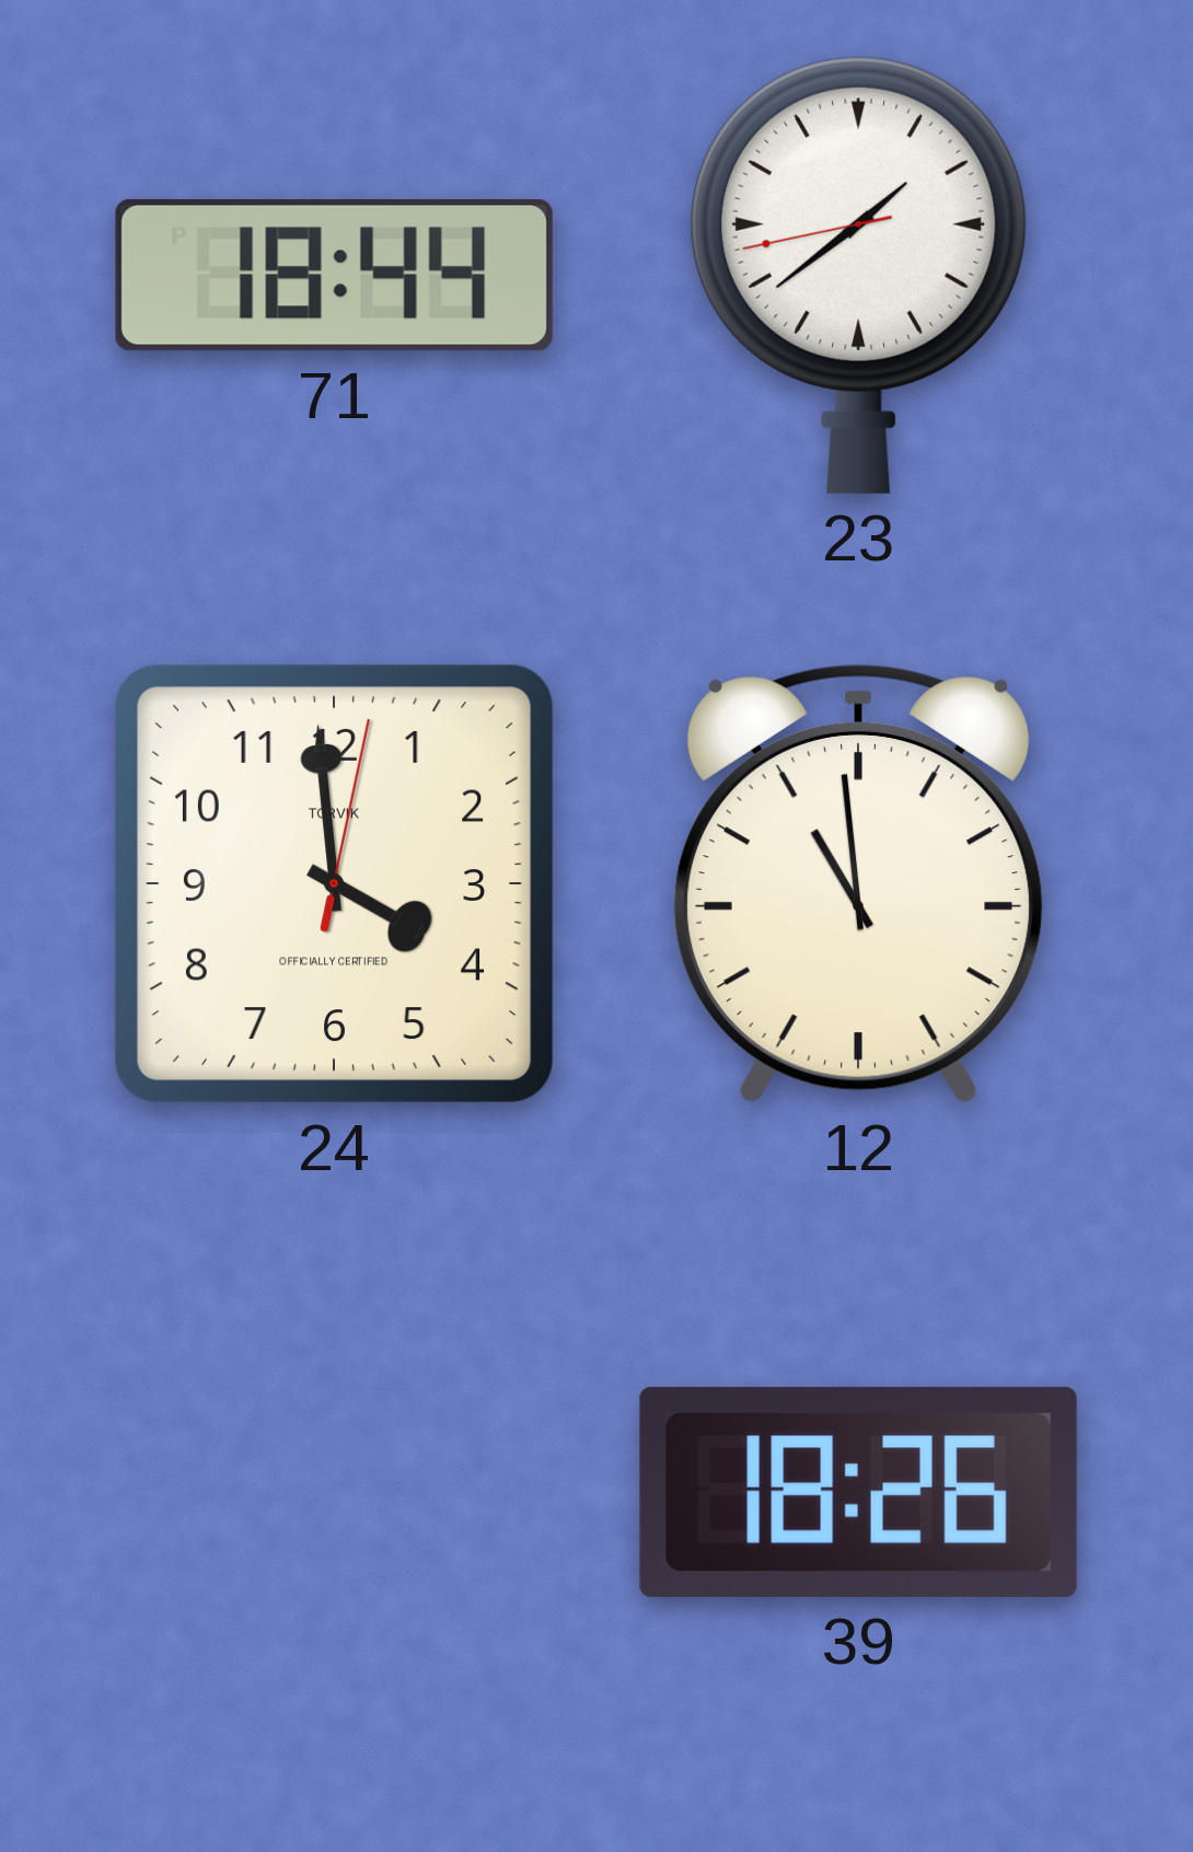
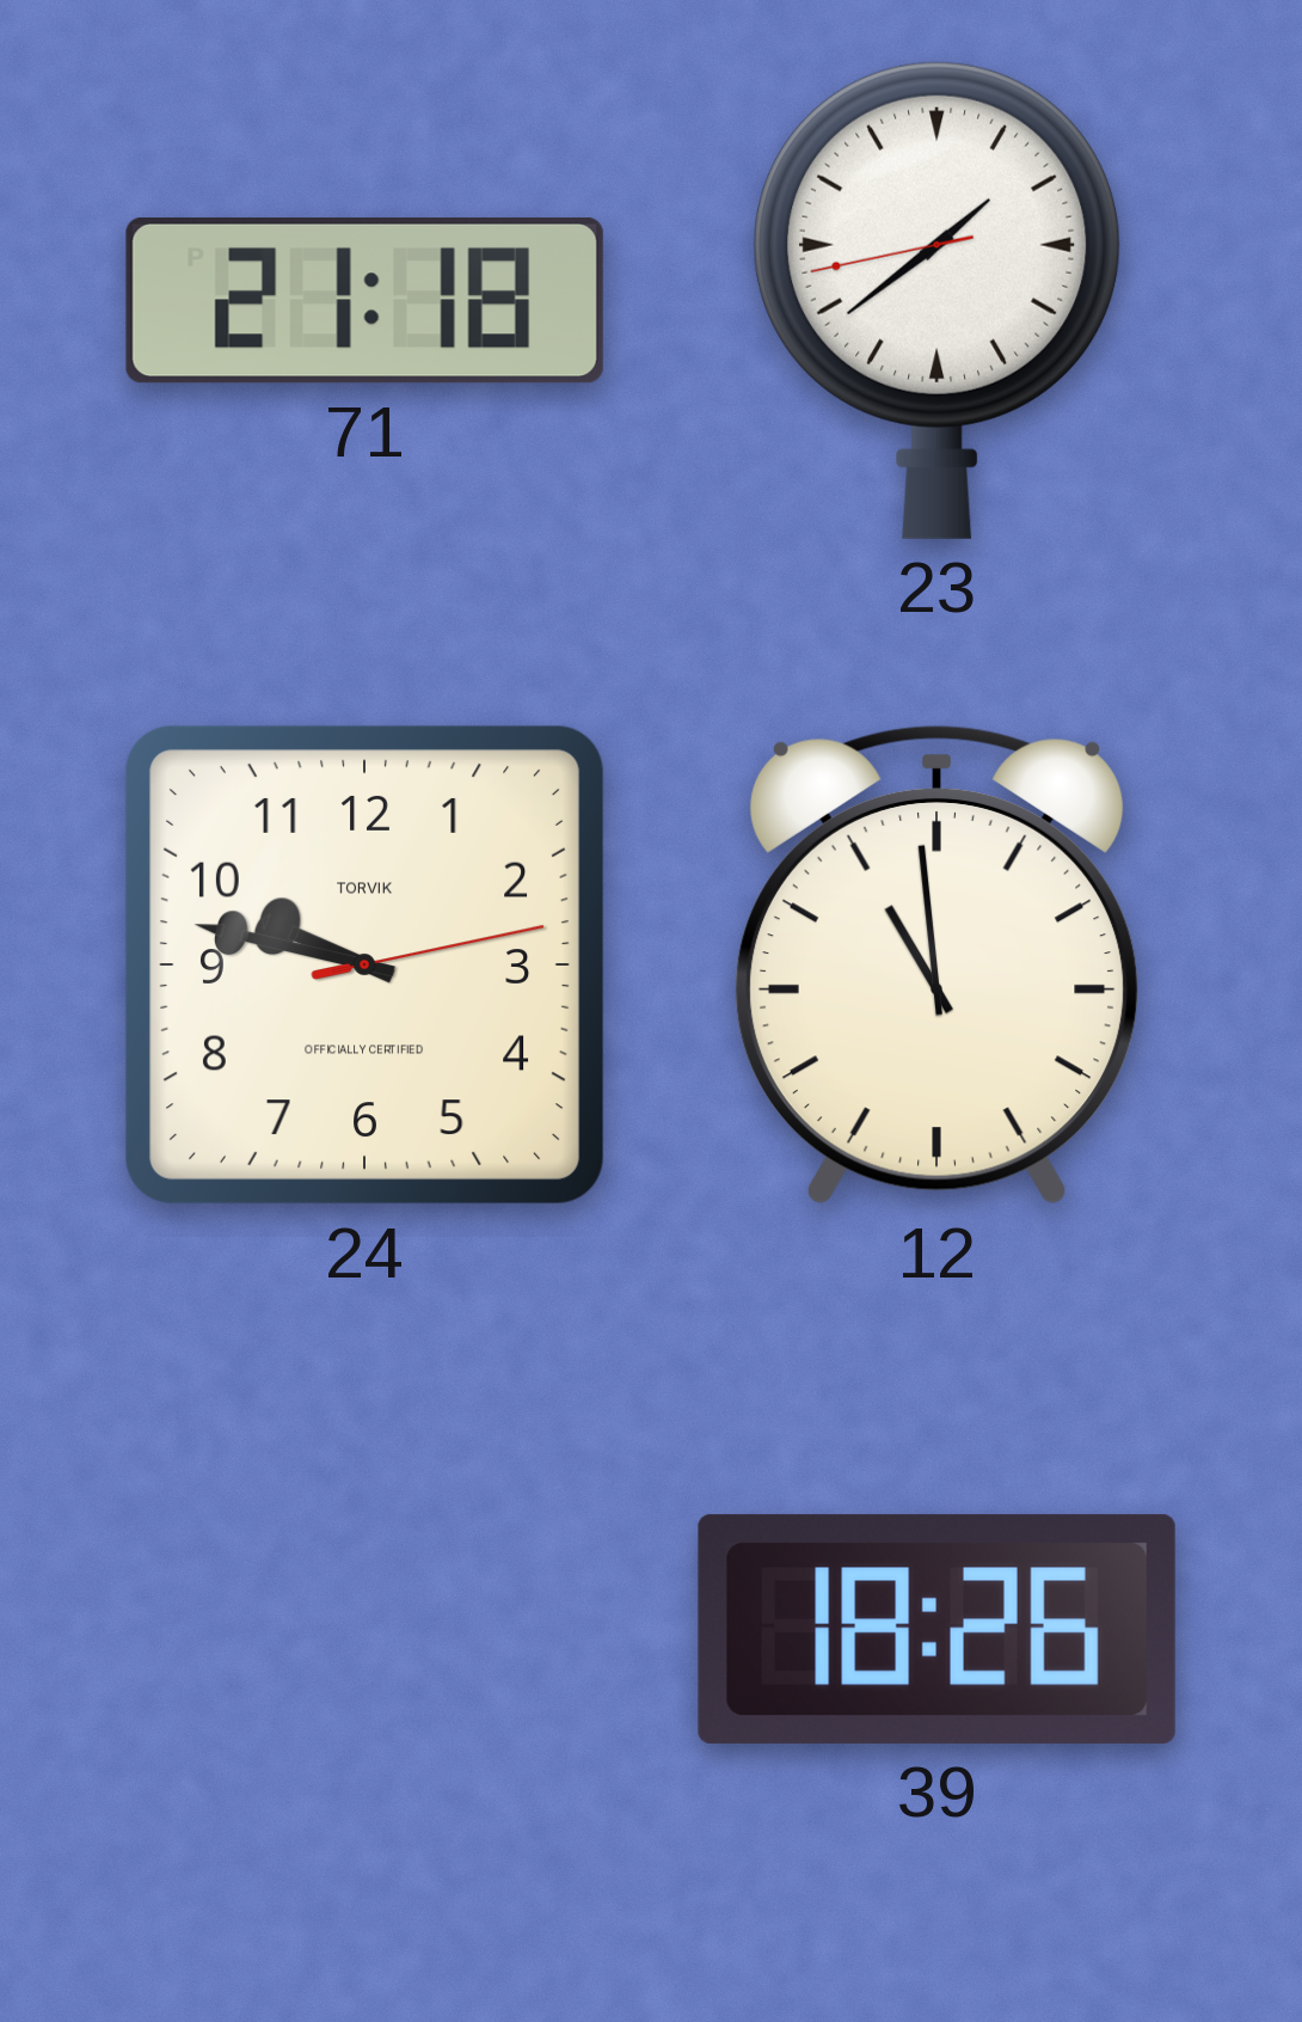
71: 18:44 -> 21:18
24: 3:59 -> 9:47
